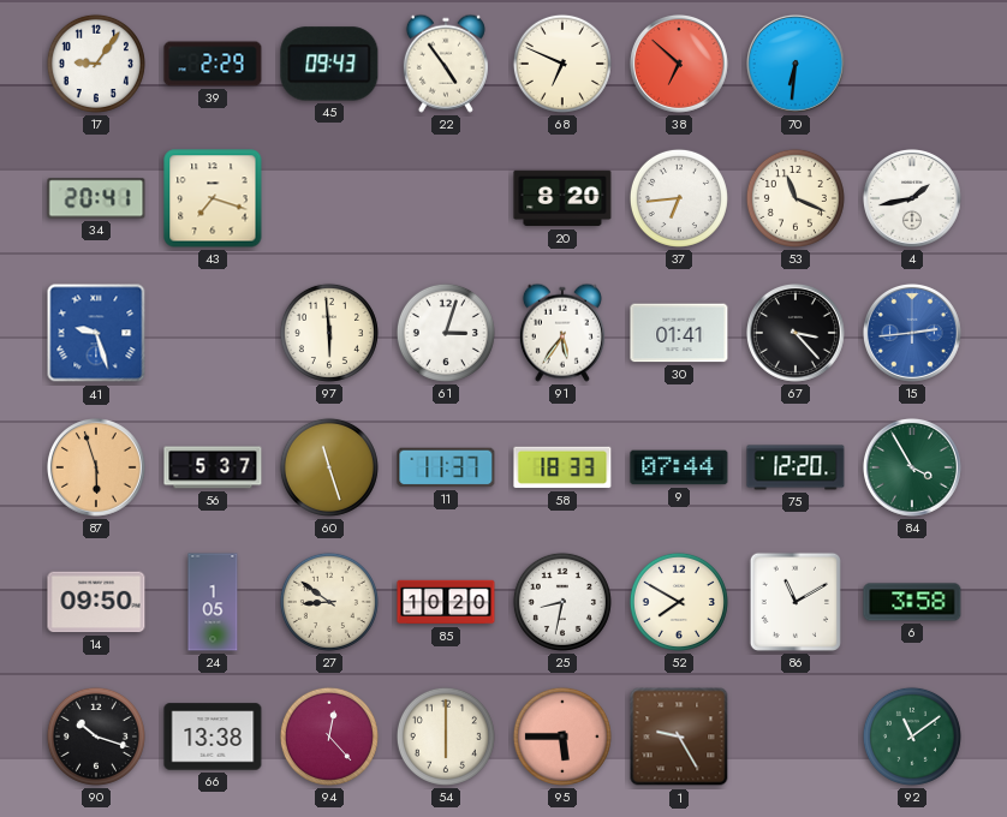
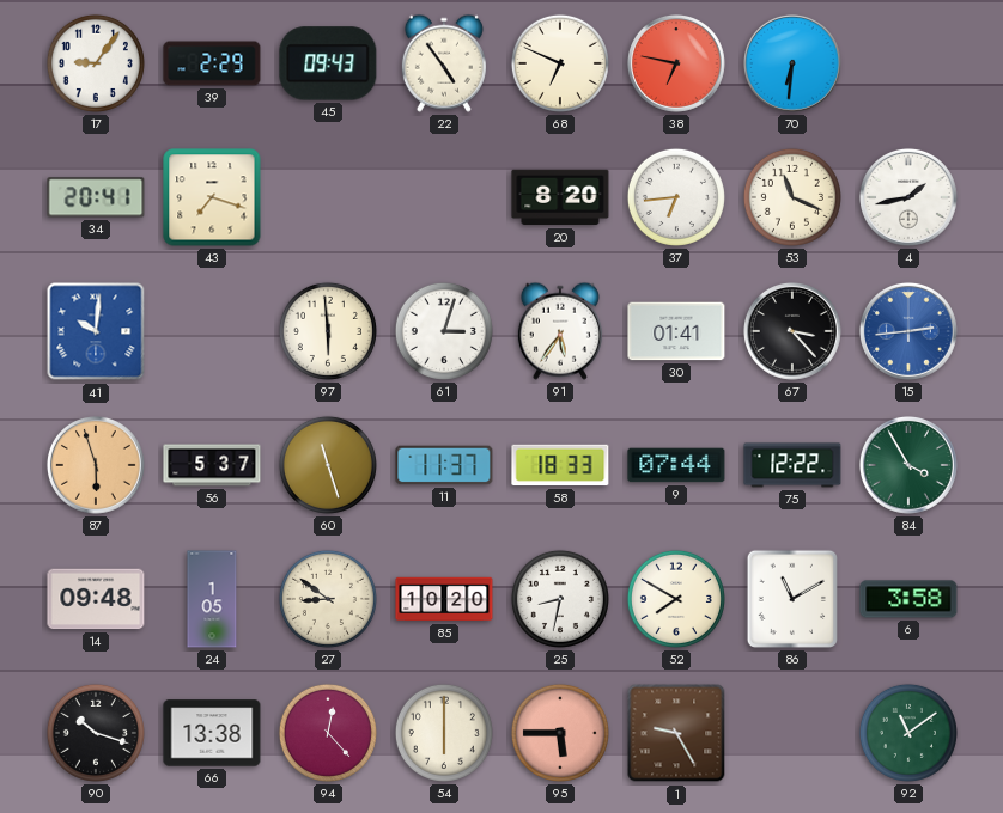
38: 6:52 -> 6:47
41: 9:27 -> 10:01
75: 12:20 -> 12:22
14: 09:50 -> 09:48
